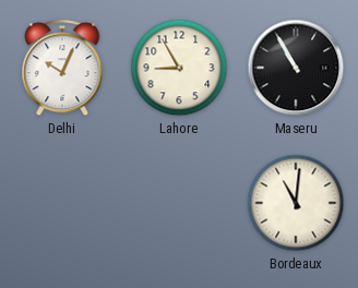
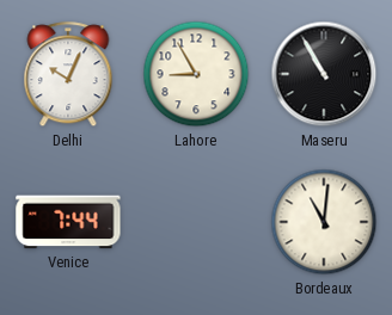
Venice: none -> 7:44
